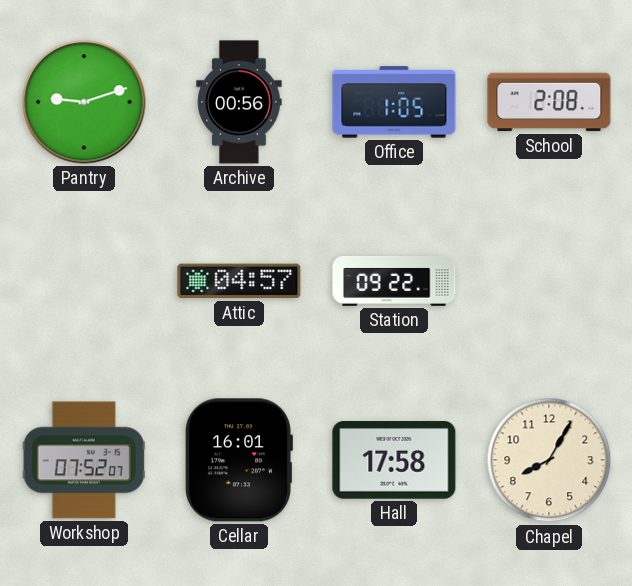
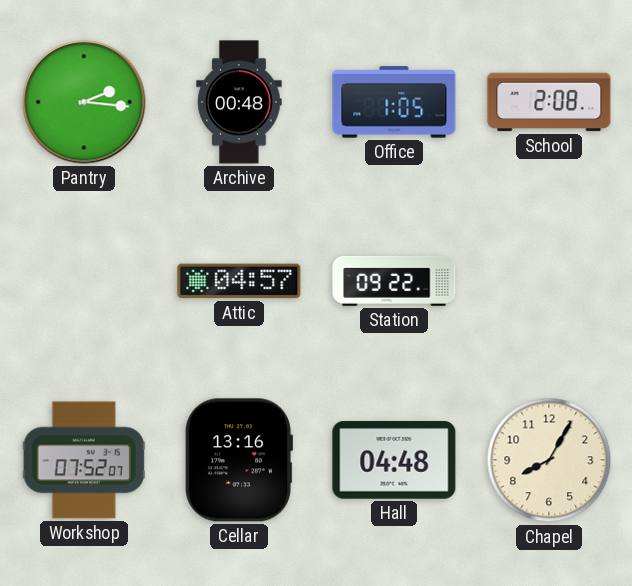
Pantry: 9:12 -> 2:16
Archive: 00:56 -> 00:48
Cellar: 16:01 -> 13:16
Hall: 17:58 -> 04:48
